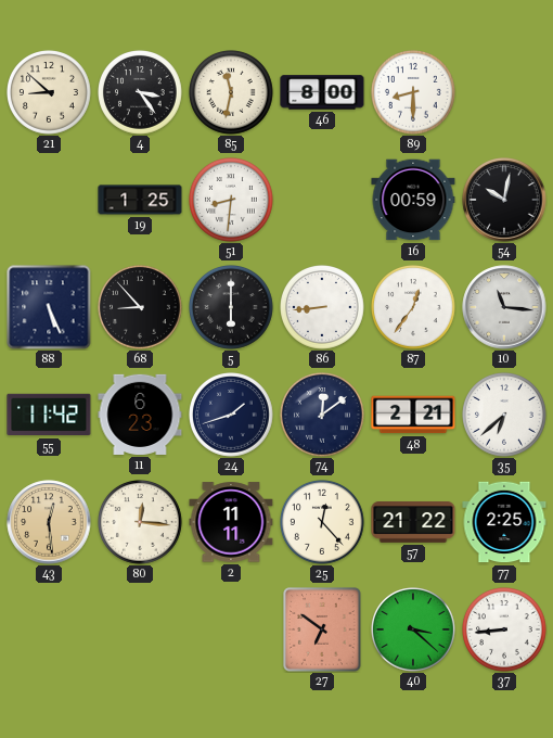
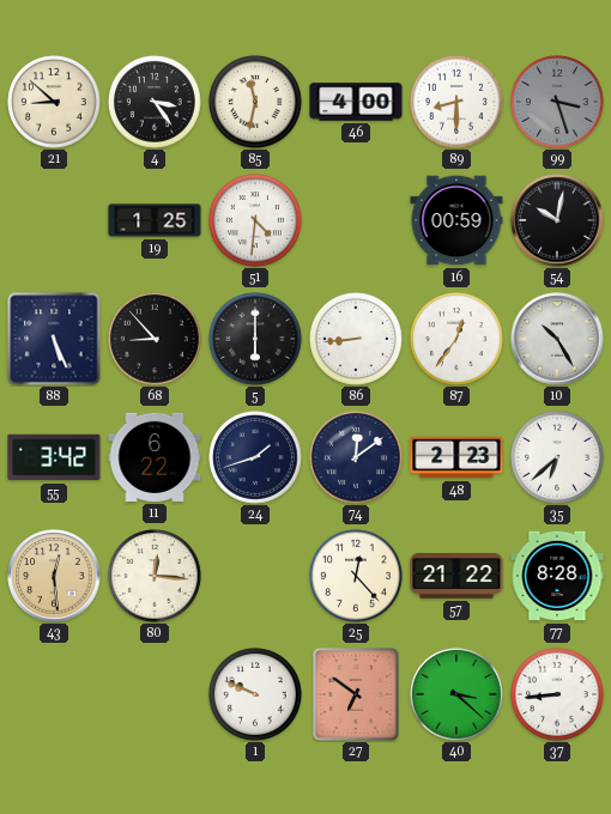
46: 8:00 -> 4:00
99: none -> 3:27
51: 8:31 -> 4:31
10: 11:16 -> 10:25
55: 11:42 -> 3:42
11: 6:23 -> 6:22
48: 2:21 -> 2:23
2: 11:11 -> none
77: 2:25 -> 8:28
1: none -> 9:49
